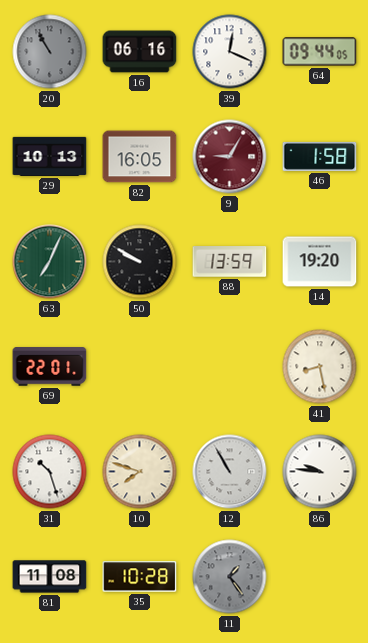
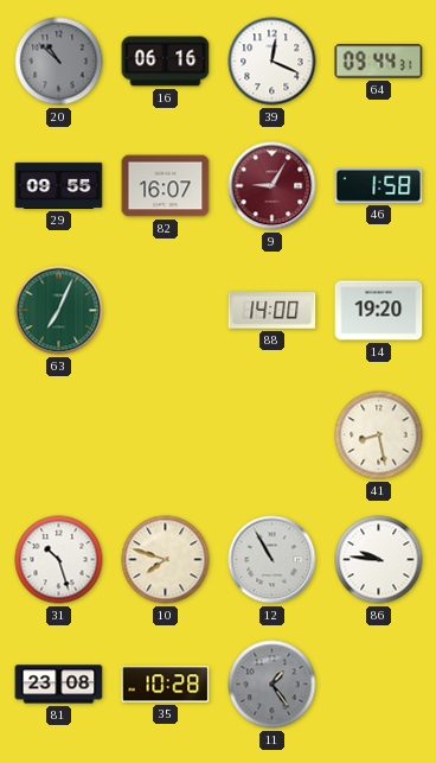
20: 10:55 -> 10:52
64: 09:44:05 -> 09:44:31
29: 10:13 -> 09:55
82: 16:05 -> 16:07
50: 9:50 -> none
88: 13:59 -> 14:00
69: 22:01 -> none
81: 11:08 -> 23:08
